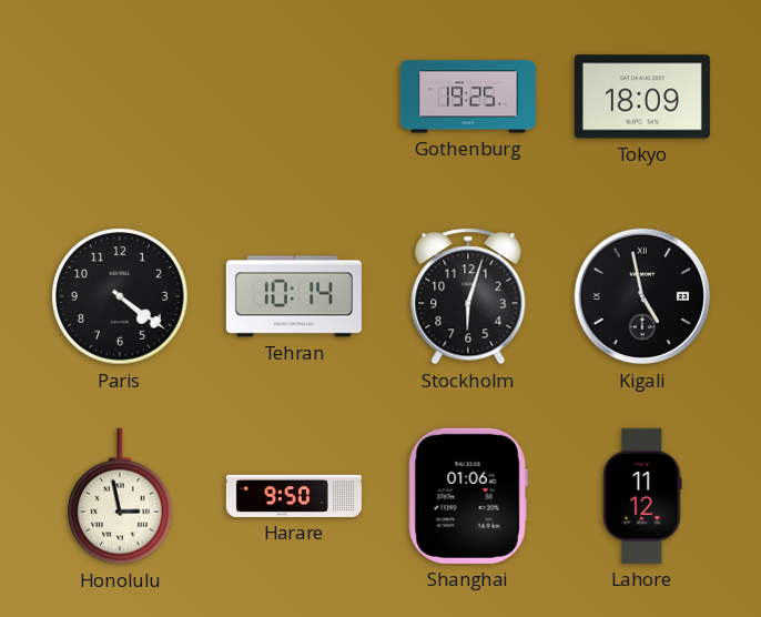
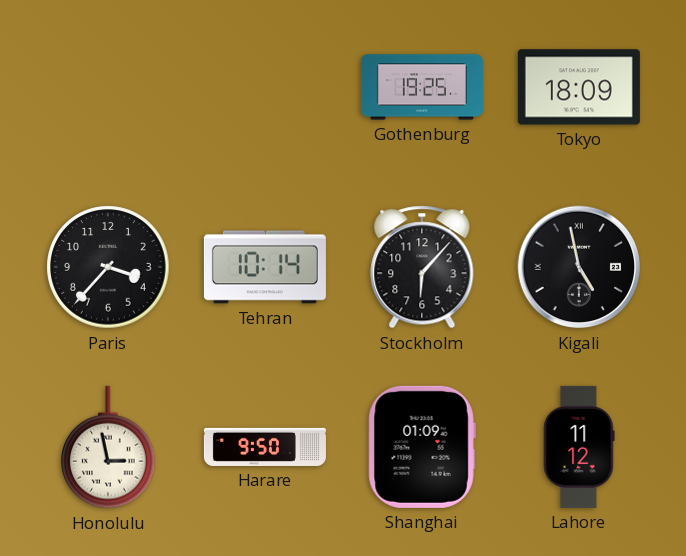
Paris: 4:21 -> 3:37
Stockholm: 6:03 -> 6:07
Shanghai: 01:06 -> 01:09
